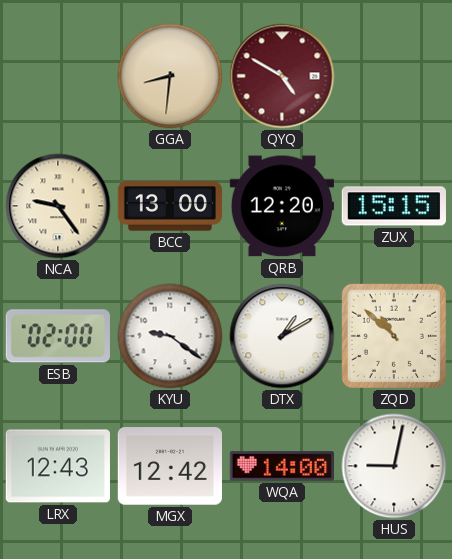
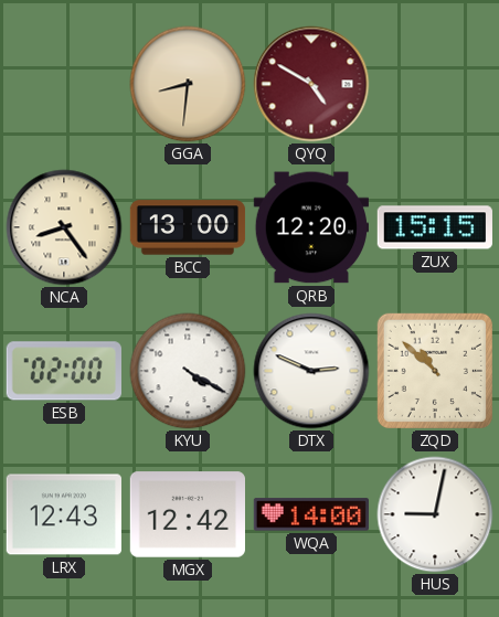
NCA: 9:24 -> 8:24
KYU: 9:21 -> 4:20
DTX: 1:10 -> 2:49
